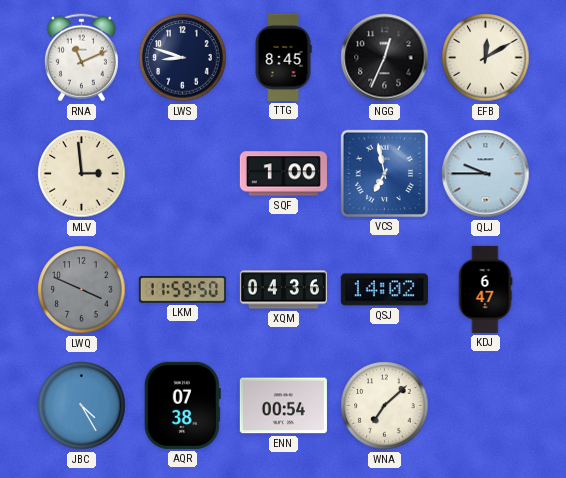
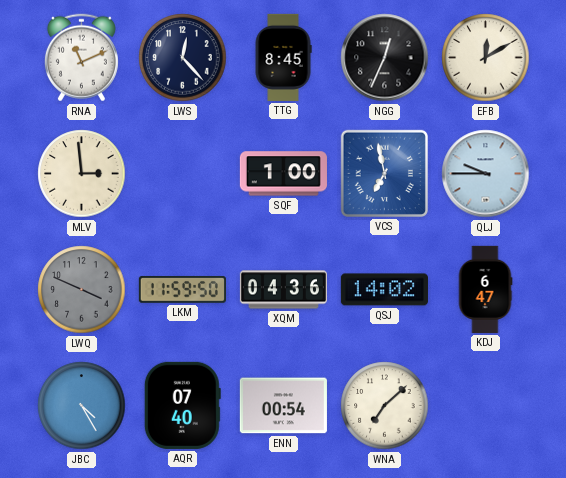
LWS: 8:48 -> 12:23
AQR: 07:38 -> 07:40
